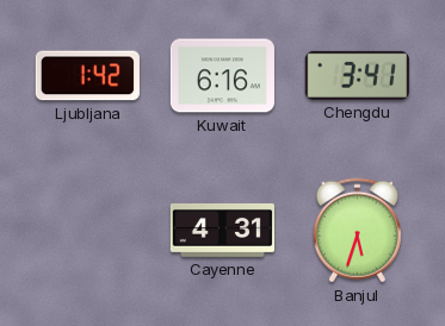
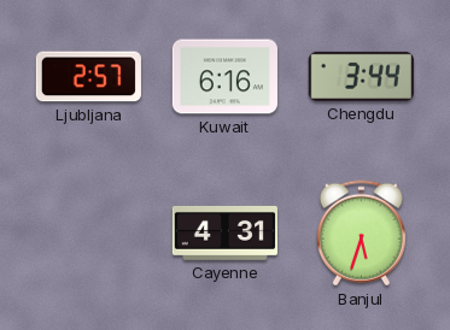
Ljubljana: 1:42 -> 2:57
Chengdu: 3:41 -> 3:44
